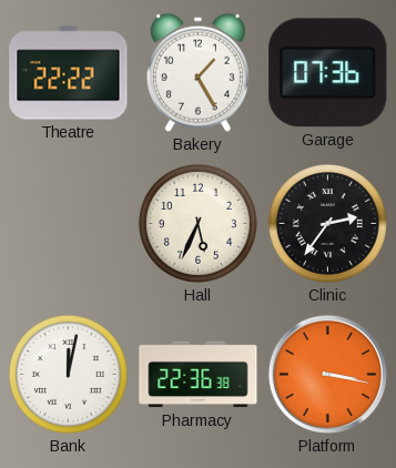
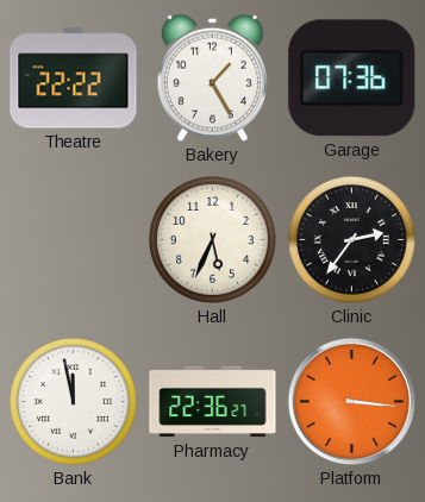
Bank: 12:02 -> 11:58
Pharmacy: 22:36:38 -> 22:36:27
Platform: 3:17 -> 3:16
